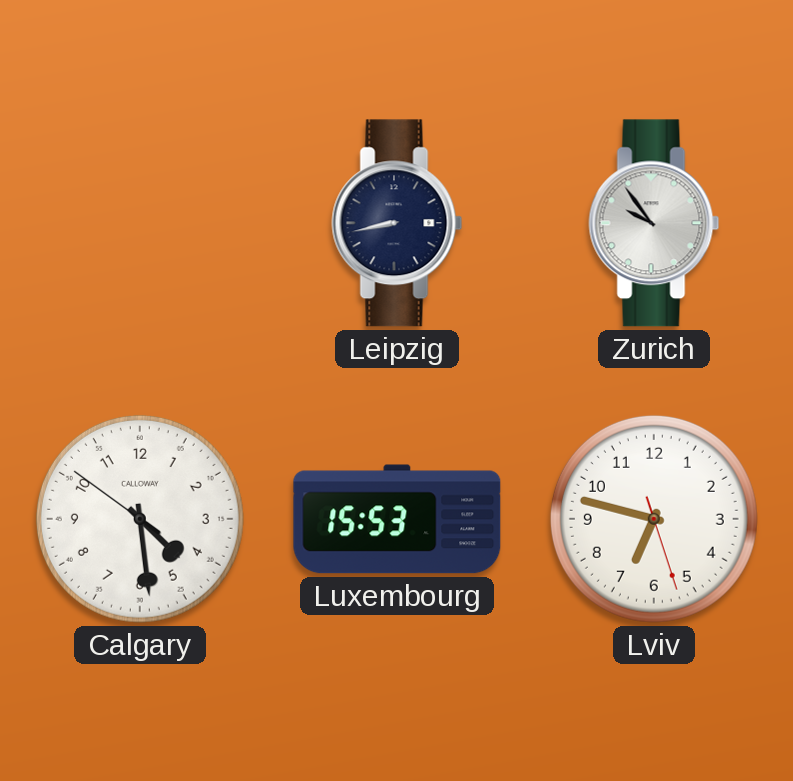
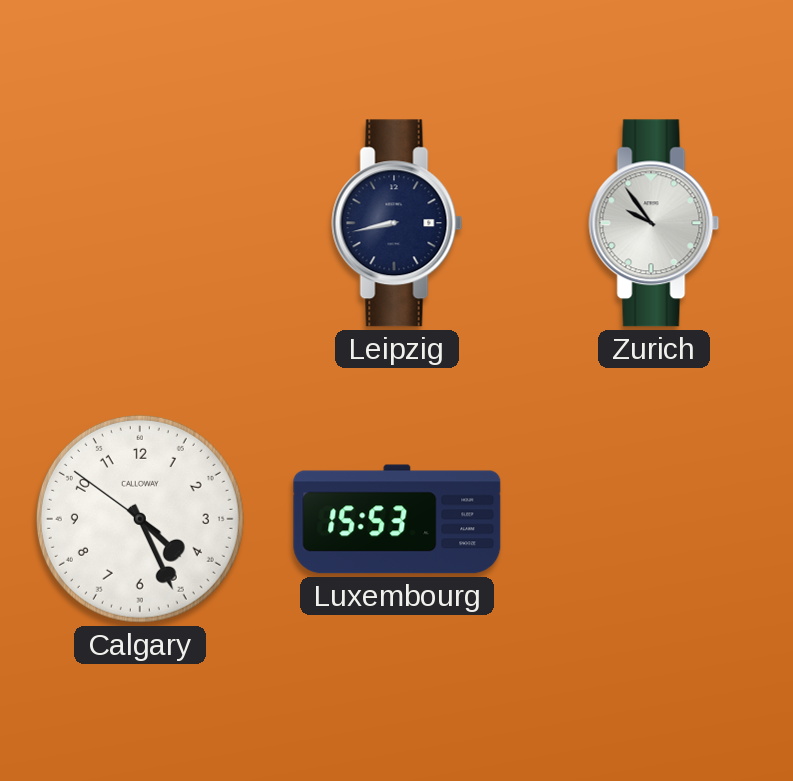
Calgary: 4:28 -> 4:25
Lviv: 6:47 -> none
